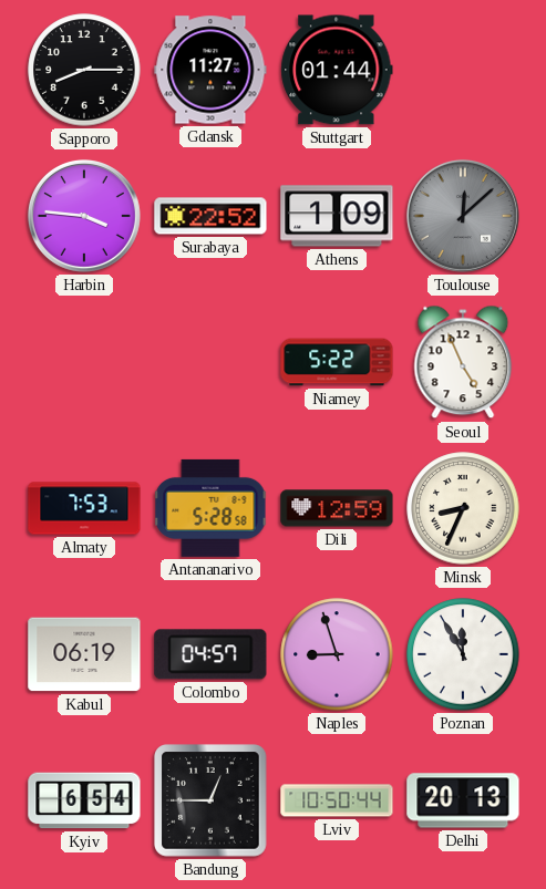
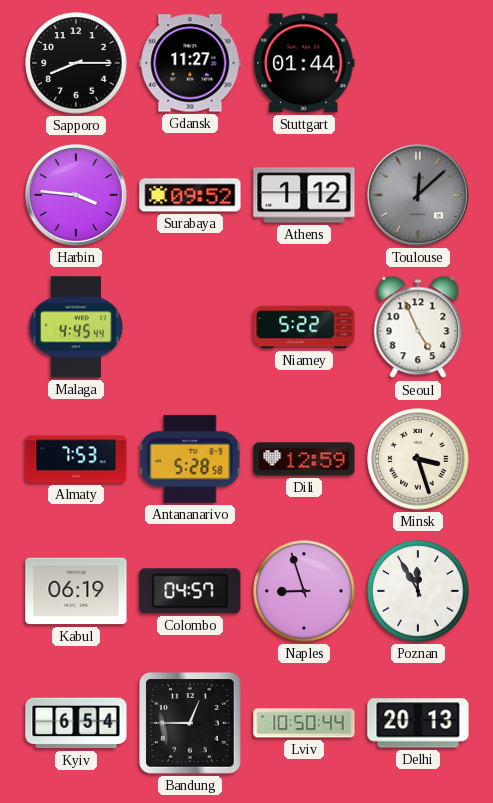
Surabaya: 22:52 -> 09:52
Athens: 1:09 -> 1:12
Malaga: none -> 4:45
Minsk: 8:34 -> 3:27
